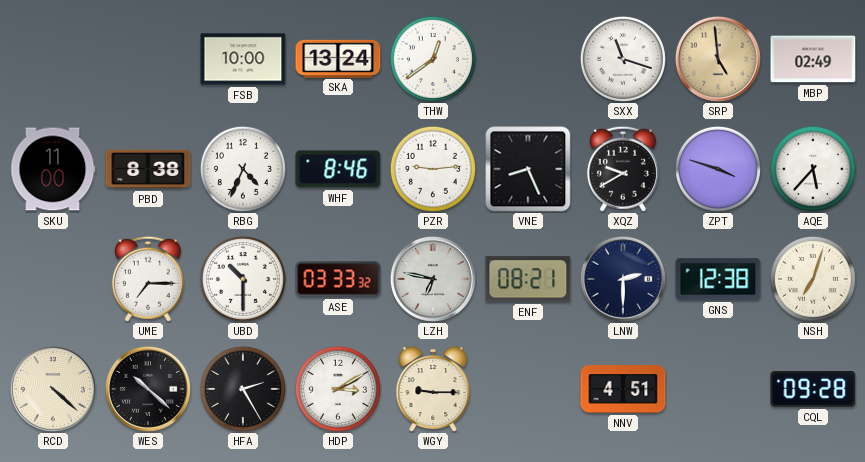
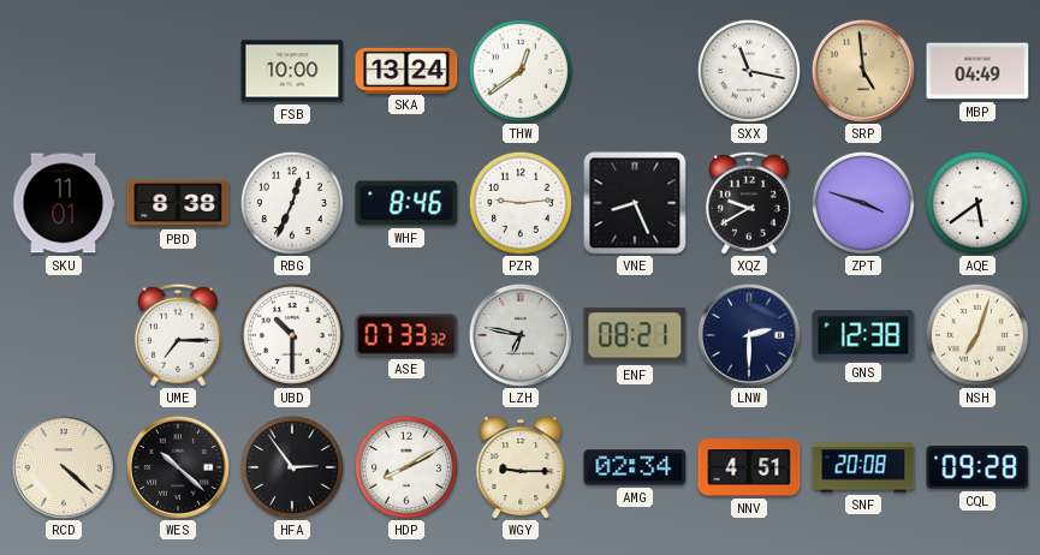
SXX: 11:18 -> 11:17
MBP: 02:49 -> 04:49
SKU: 11:00 -> 11:01
RBG: 4:34 -> 12:34
AQE: 5:37 -> 5:39
ASE: 03:33 -> 07:33
HFA: 2:25 -> 2:54
HDP: 3:10 -> 8:10
AMG: none -> 02:34
SNF: none -> 20:08
